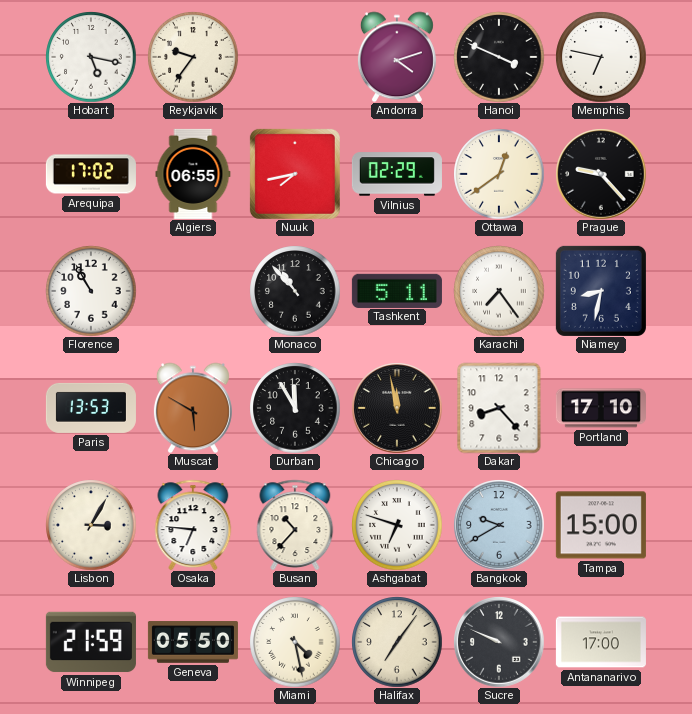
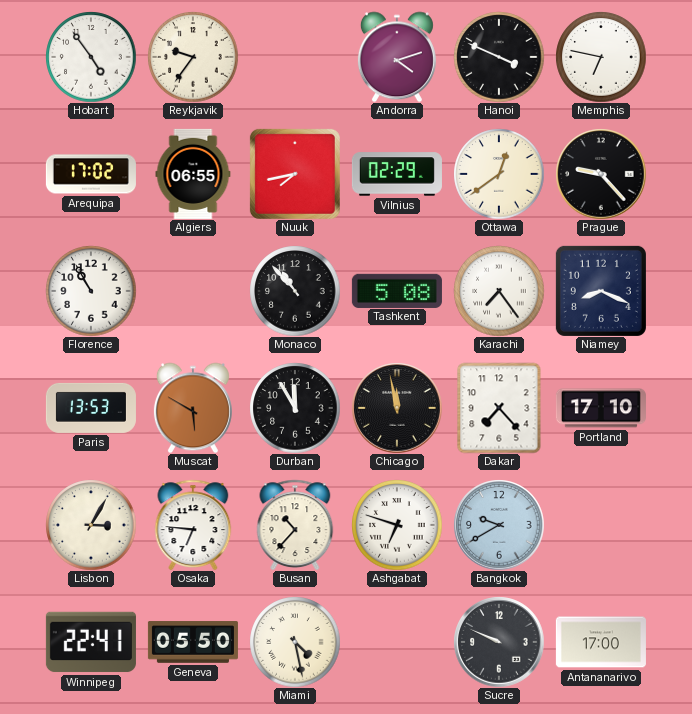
Hobart: 5:17 -> 4:54
Tashkent: 5:11 -> 5:08
Niamey: 8:32 -> 8:19
Dakar: 8:23 -> 7:23
Tampa: 15:00 -> none
Winnipeg: 21:59 -> 22:41
Halifax: 7:06 -> none
